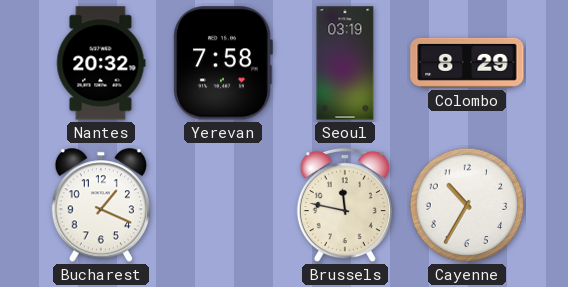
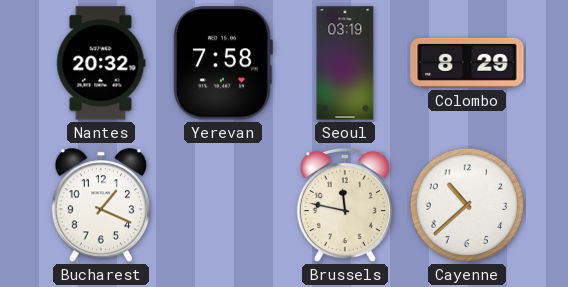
Cayenne: 10:35 -> 10:38
